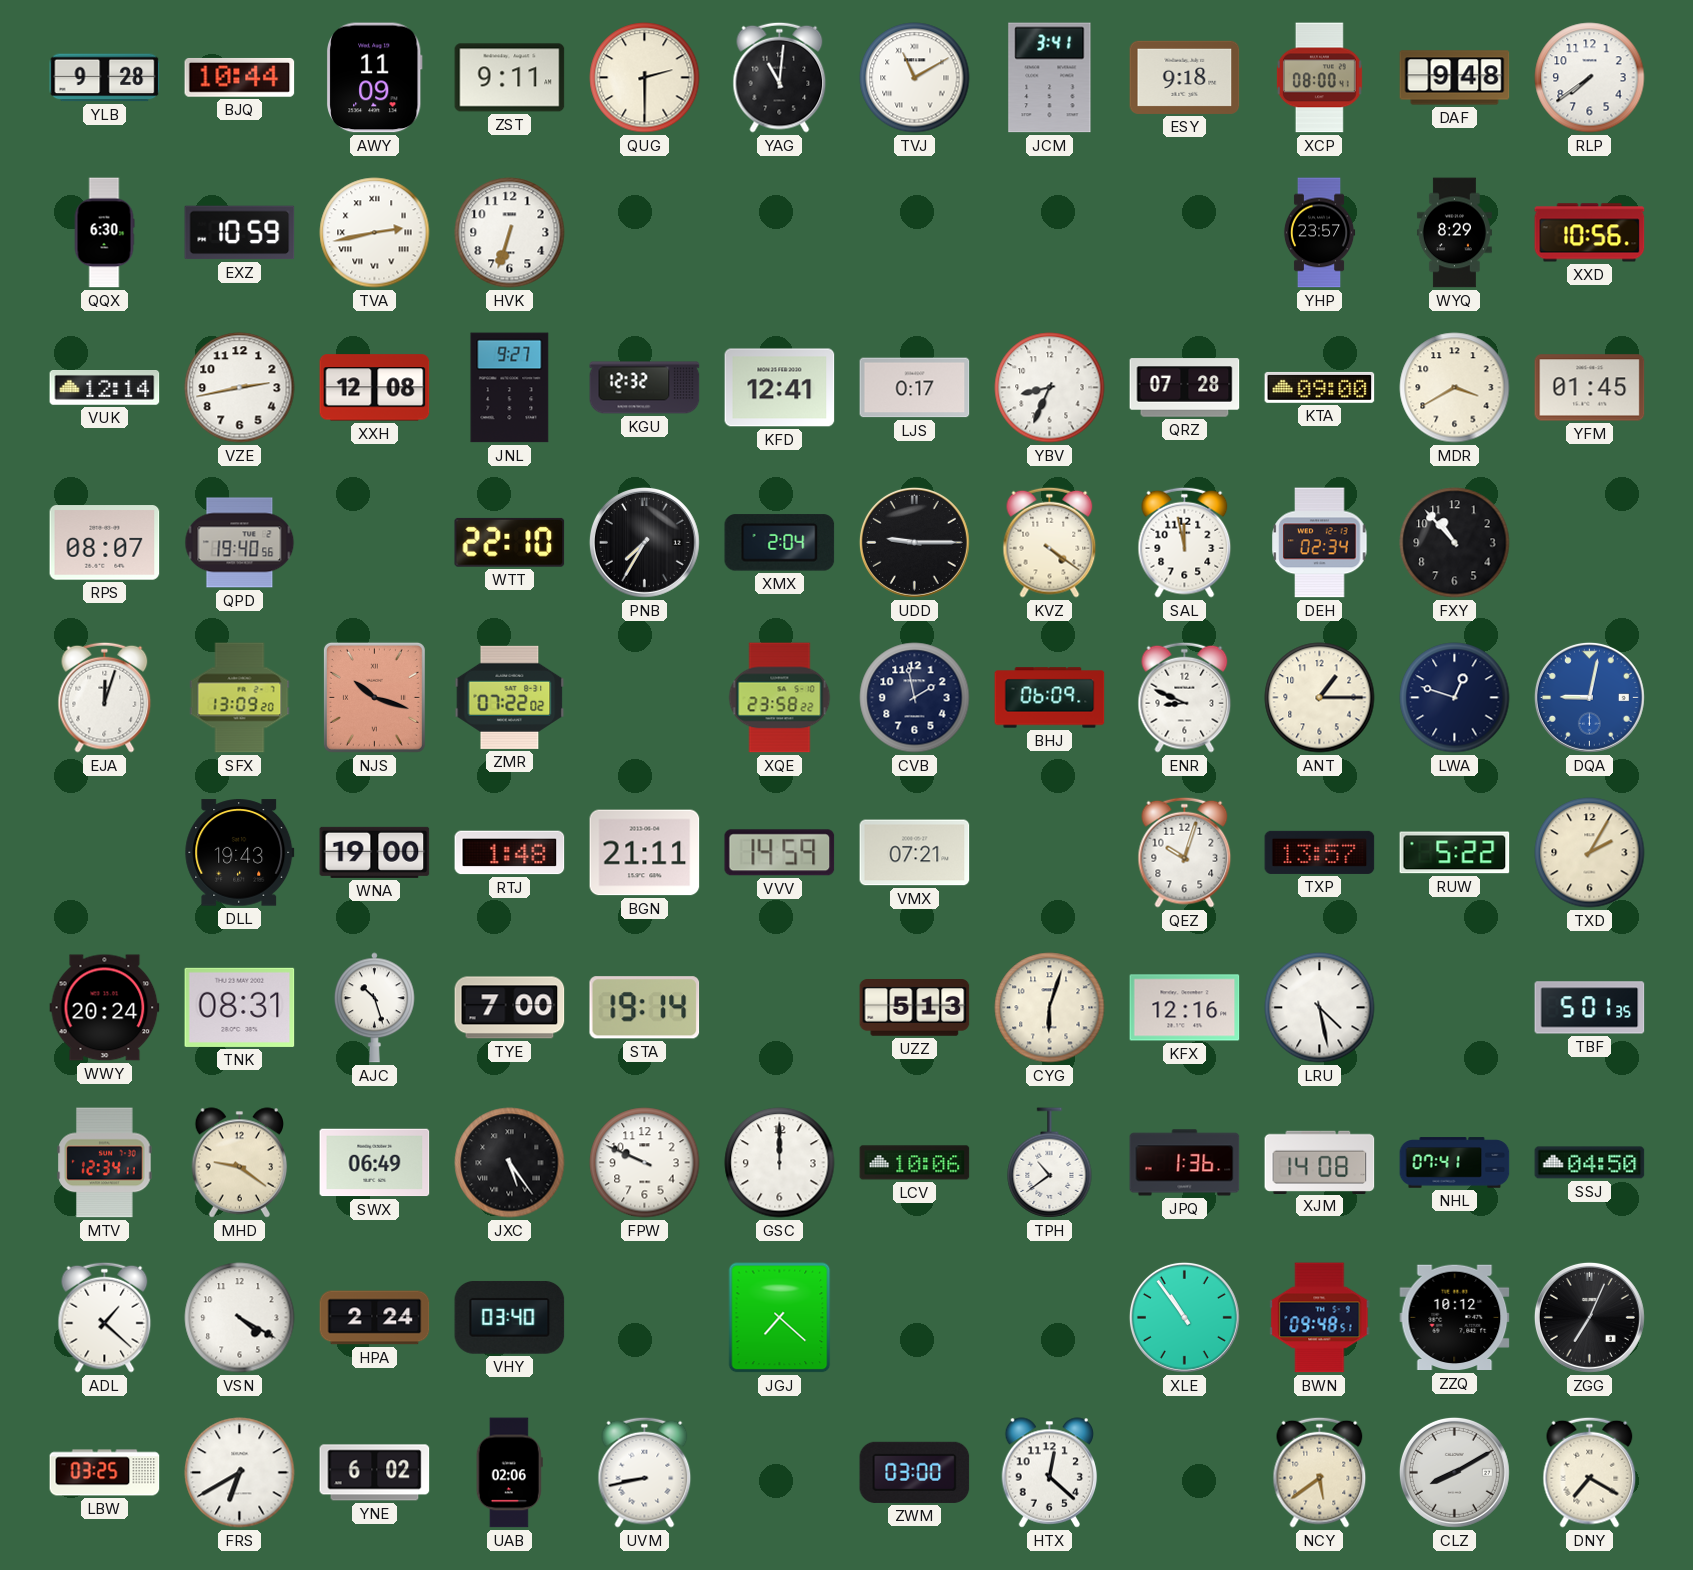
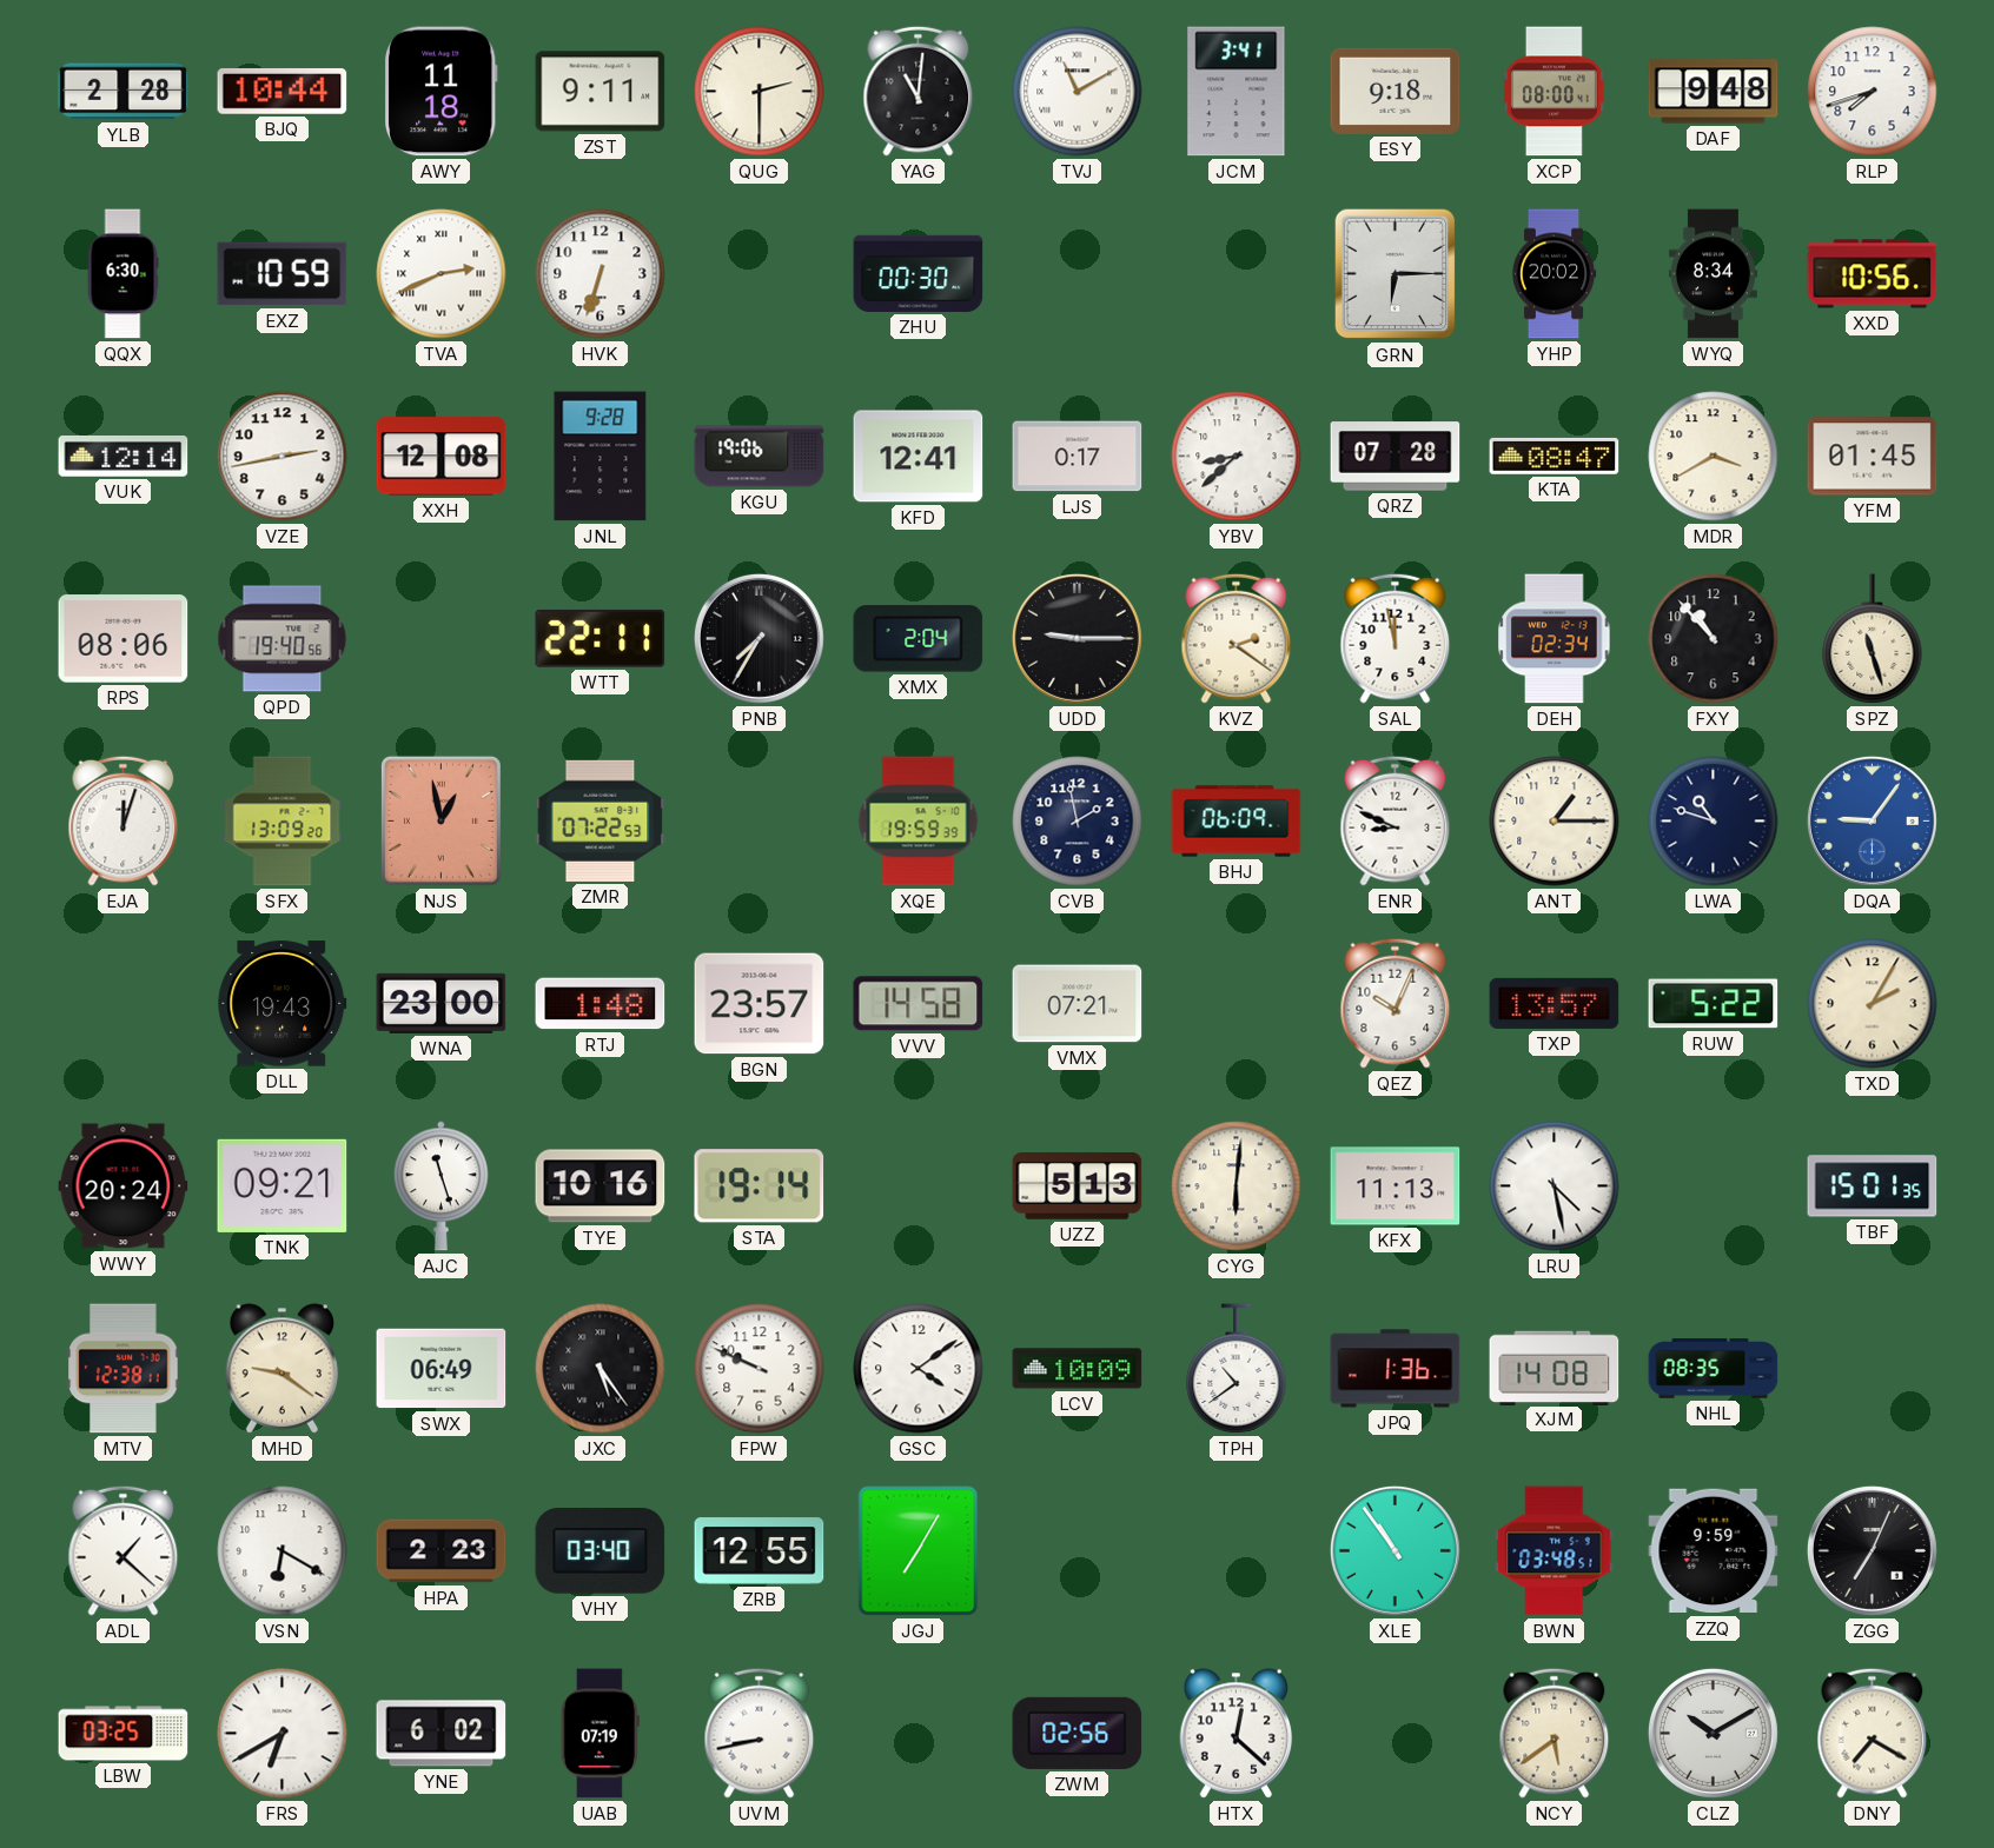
YLB: 9:28 -> 2:28
AWY: 11:09 -> 11:18
RLP: 7:39 -> 7:42
TVA: 2:43 -> 2:41
ZHU: none -> 00:30
GRN: none -> 6:15
YHP: 23:57 -> 20:02
WYQ: 8:29 -> 8:34
JNL: 9:27 -> 9:28
KGU: 12:32 -> 19:06
YBV: 8:34 -> 8:38
KTA: 09:00 -> 08:47
RPS: 08:07 -> 08:06
WTT: 22:10 -> 22:11
KVZ: 4:21 -> 2:21
SPZ: none -> 11:27
NJS: 10:18 -> 12:58
ZMR: 07:22:02 -> 07:22:53
XQE: 23:58 -> 19:59
LWA: 12:48 -> 10:48
DQA: 9:02 -> 9:06
WNA: 19:00 -> 23:00
BGN: 21:11 -> 23:57
VVV: 14:59 -> 14:58
QEZ: 10:03 -> 10:04
TNK: 08:31 -> 09:21
AJC: 10:27 -> 11:27
TYE: 7:00 -> 10:16
CYG: 6:03 -> 6:01
KFX: 12:16 -> 11:13
TBF: 5:01 -> 15:01
MTV: 12:34 -> 12:38
GSC: 12:00 -> 4:09
LCV: 10:06 -> 10:09
NHL: 07:41 -> 08:35
SSJ: 04:50 -> none
VSN: 4:20 -> 6:20
HPA: 2:24 -> 2:23
ZRB: none -> 12:55
JGJ: 7:22 -> 7:05
BWN: 09:48 -> 03:48
ZZQ: 10:12 -> 9:59
UAB: 02:06 -> 07:19
ZWM: 03:00 -> 02:56
CLZ: 8:10 -> 10:10
